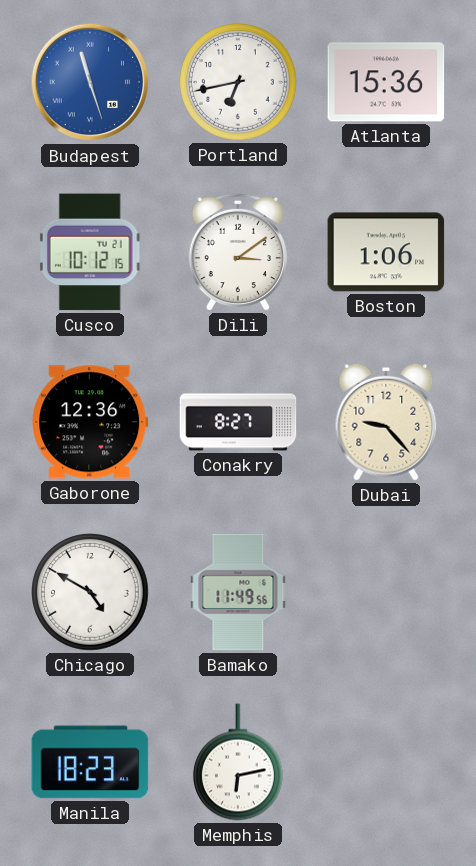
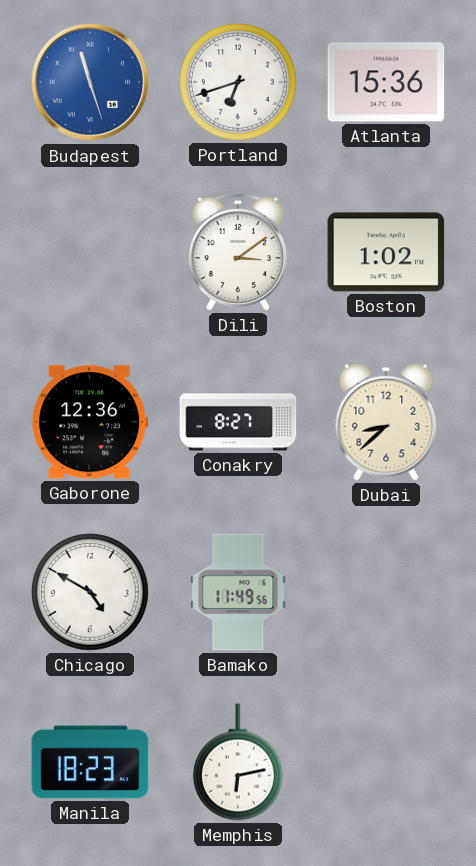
Portland: 6:43 -> 6:42
Cusco: 10:12 -> none
Boston: 1:06 -> 1:02
Dubai: 9:23 -> 8:38
